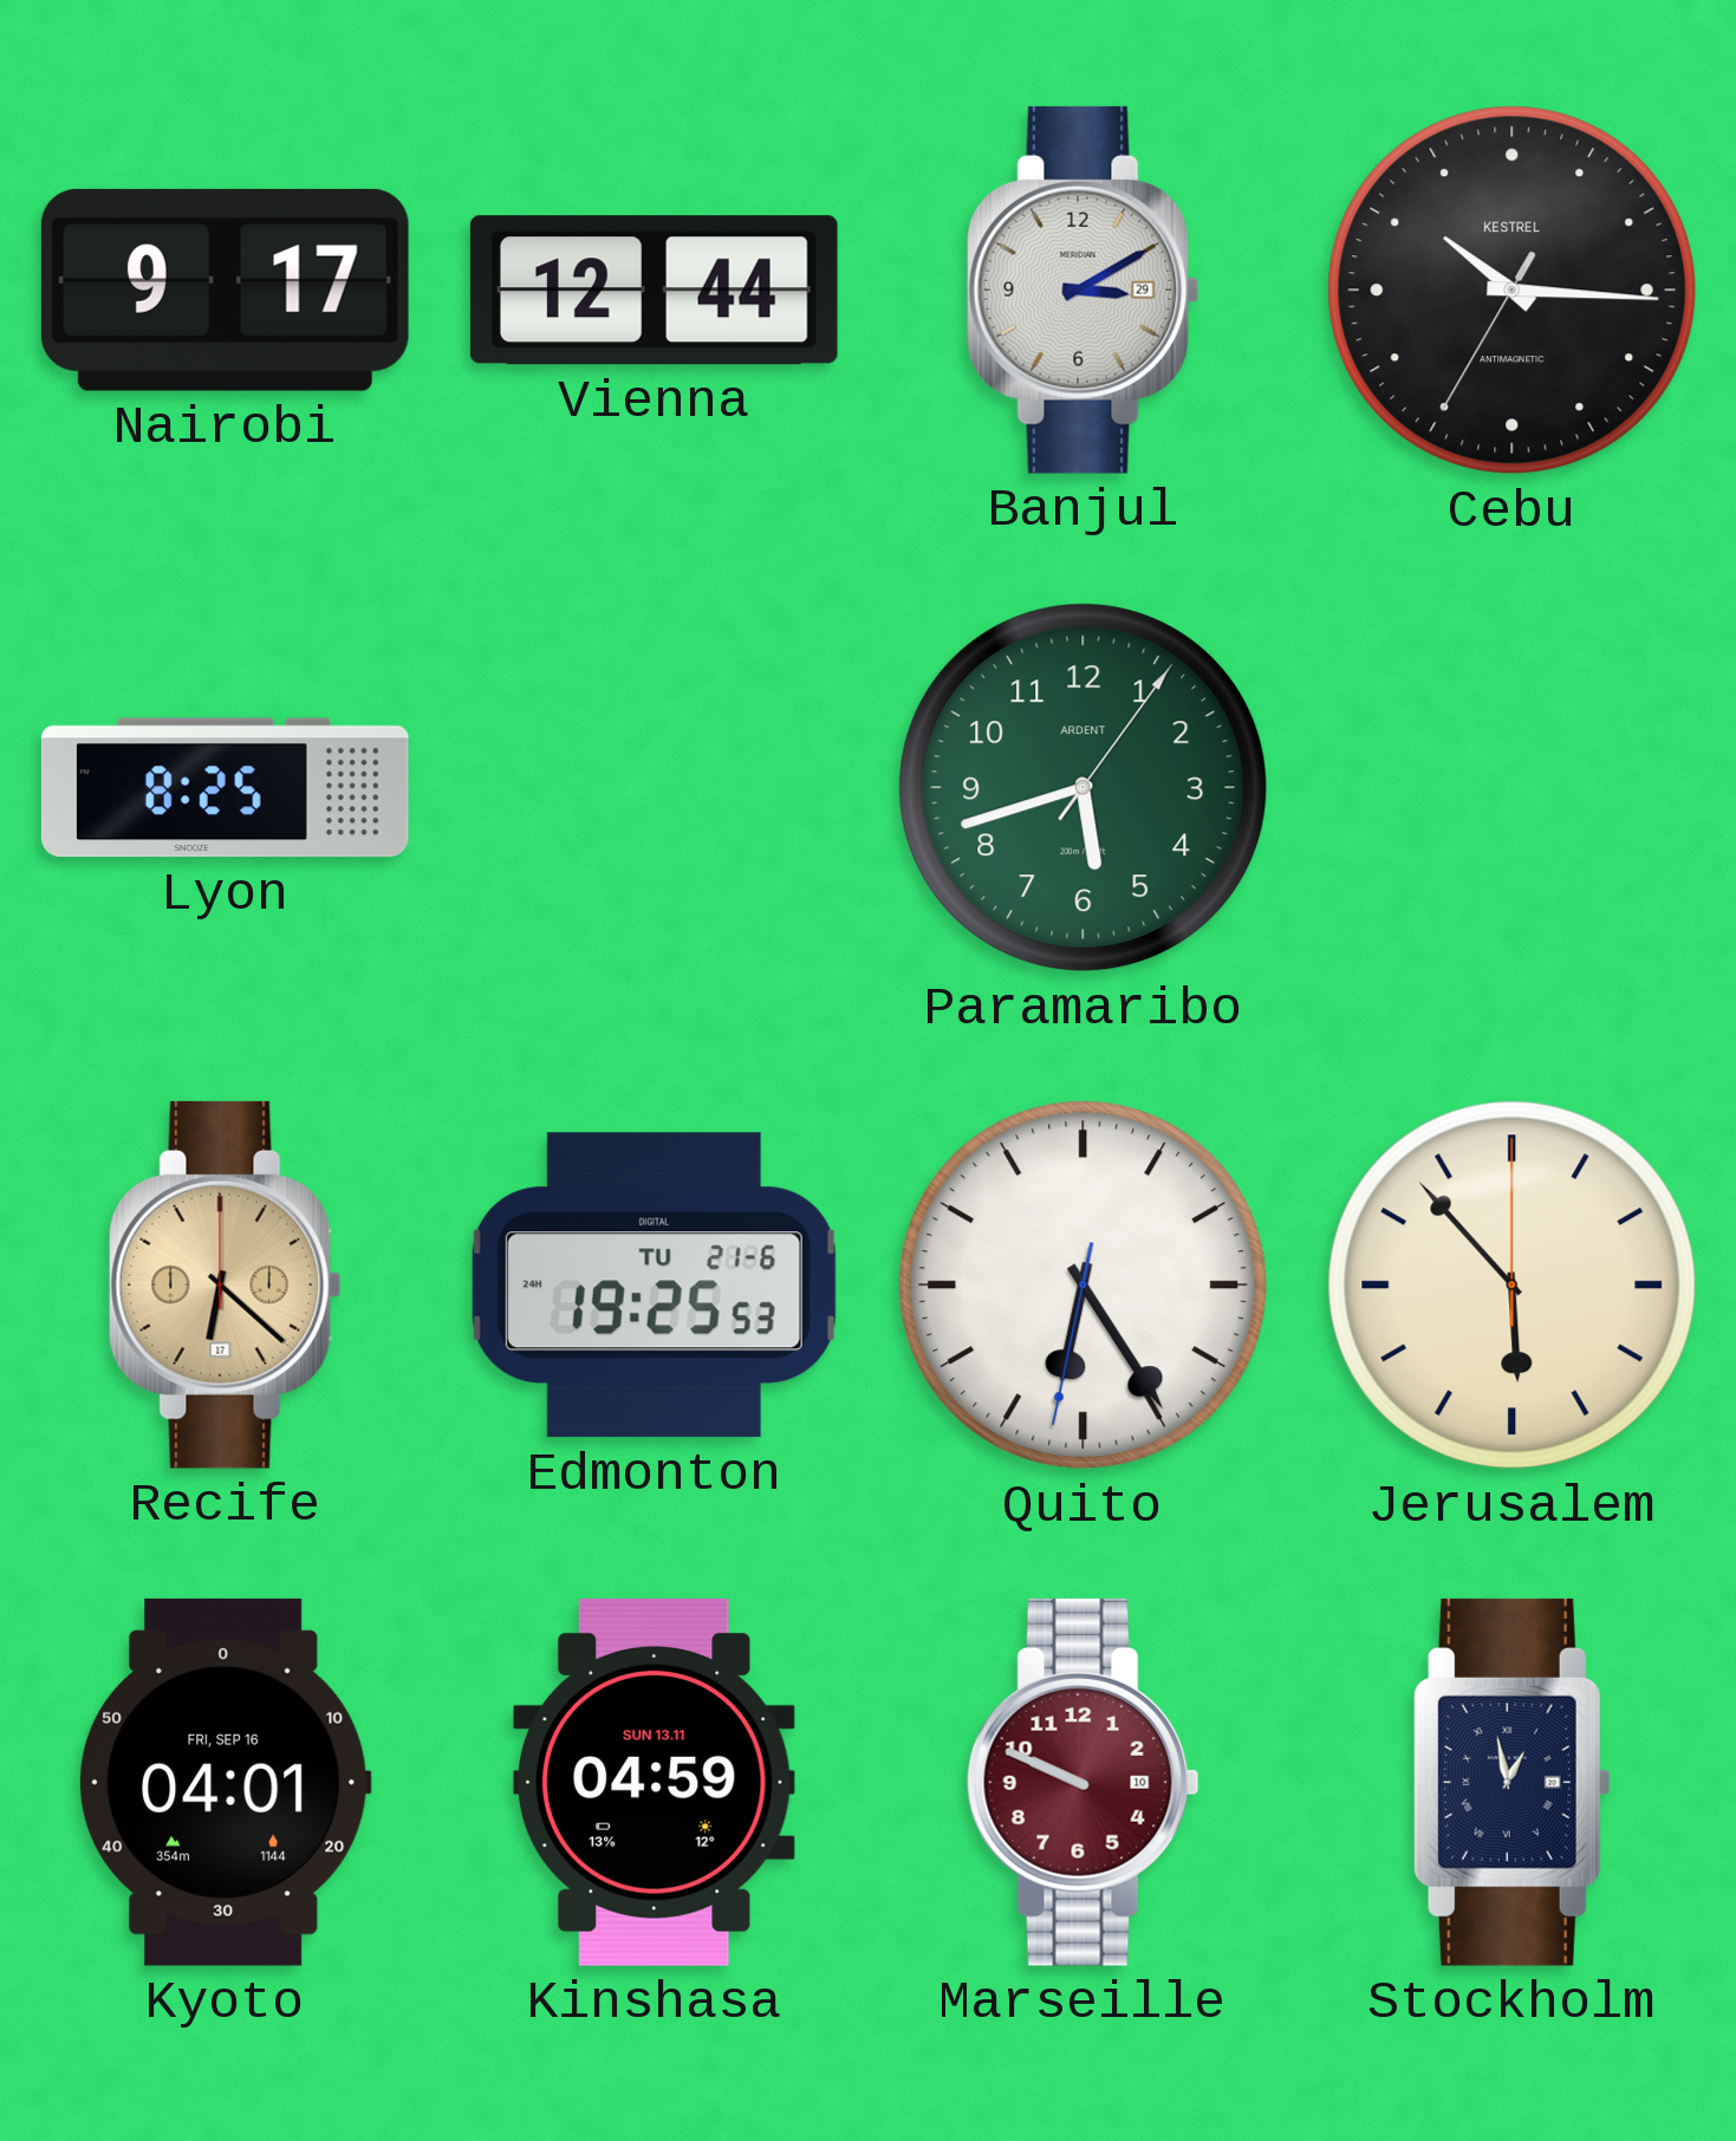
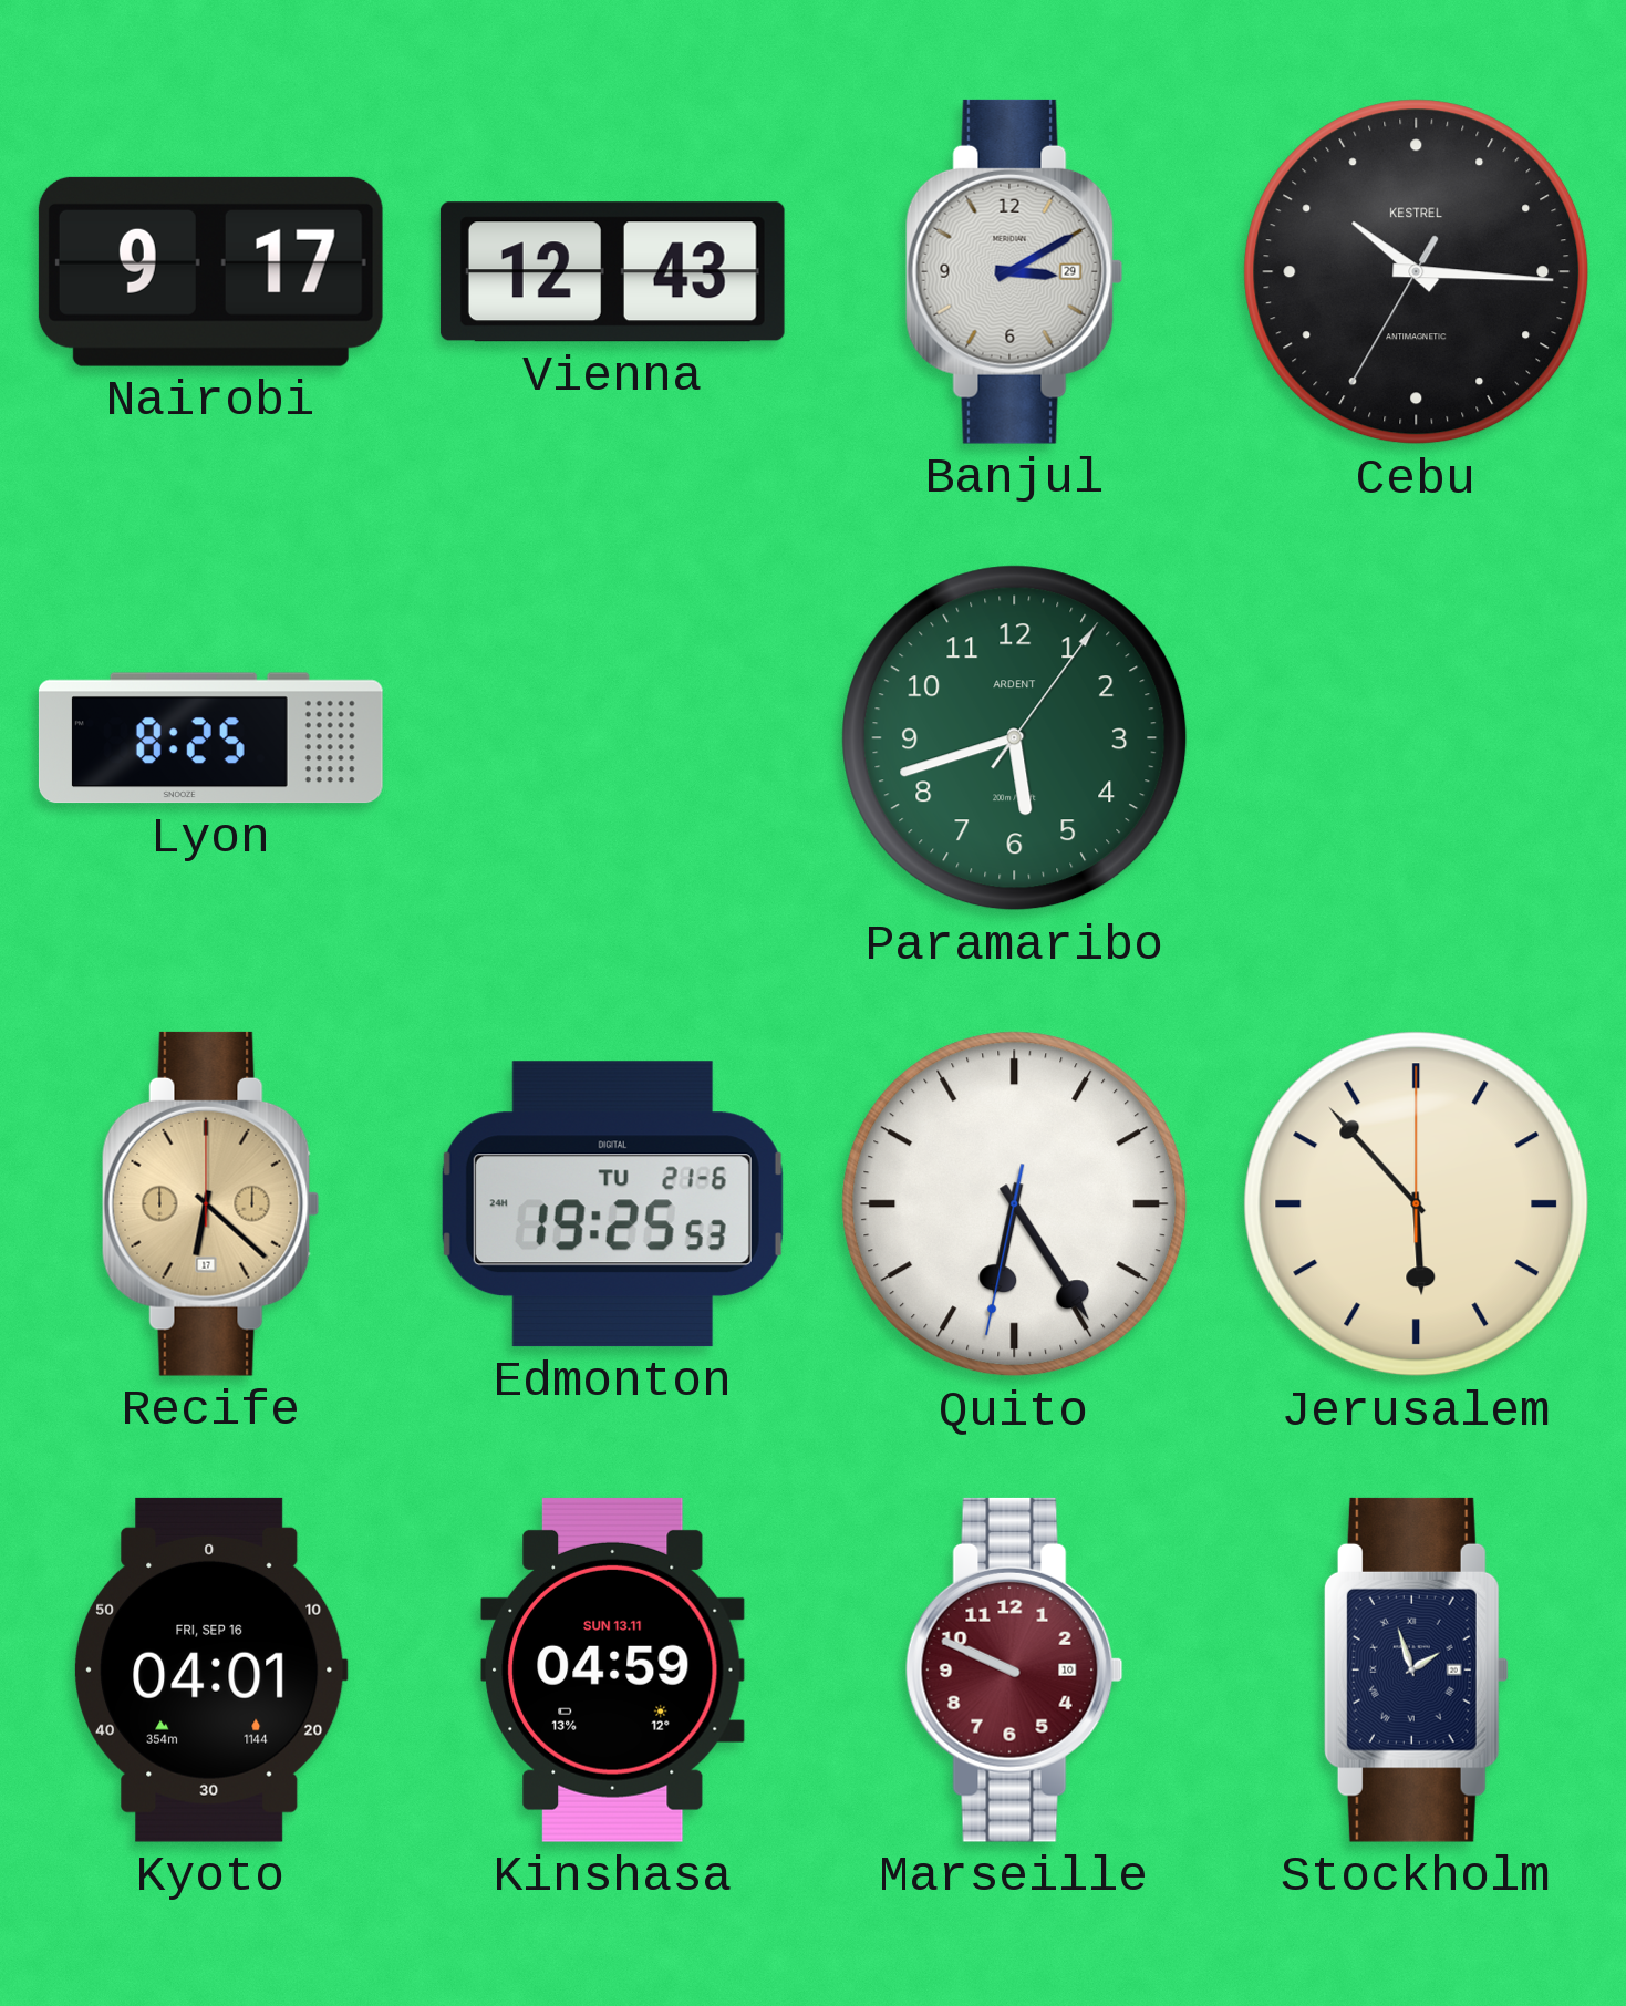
Vienna: 12:44 -> 12:43
Stockholm: 12:58 -> 1:57
